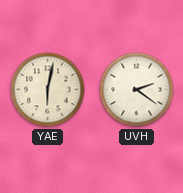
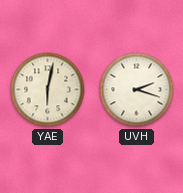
UVH: 2:21 -> 2:18
